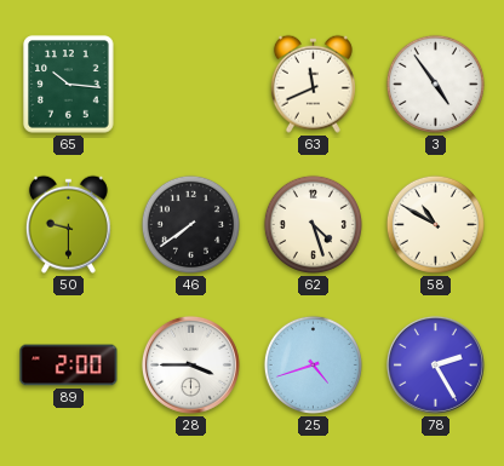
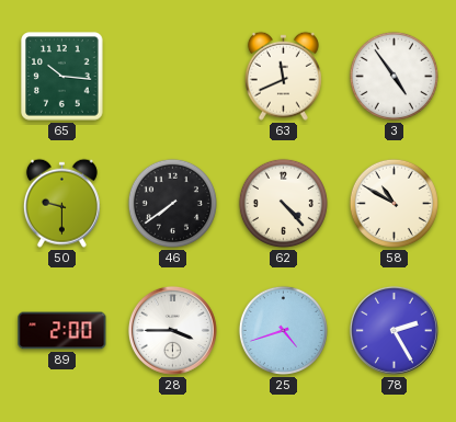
62: 4:27 -> 4:23
